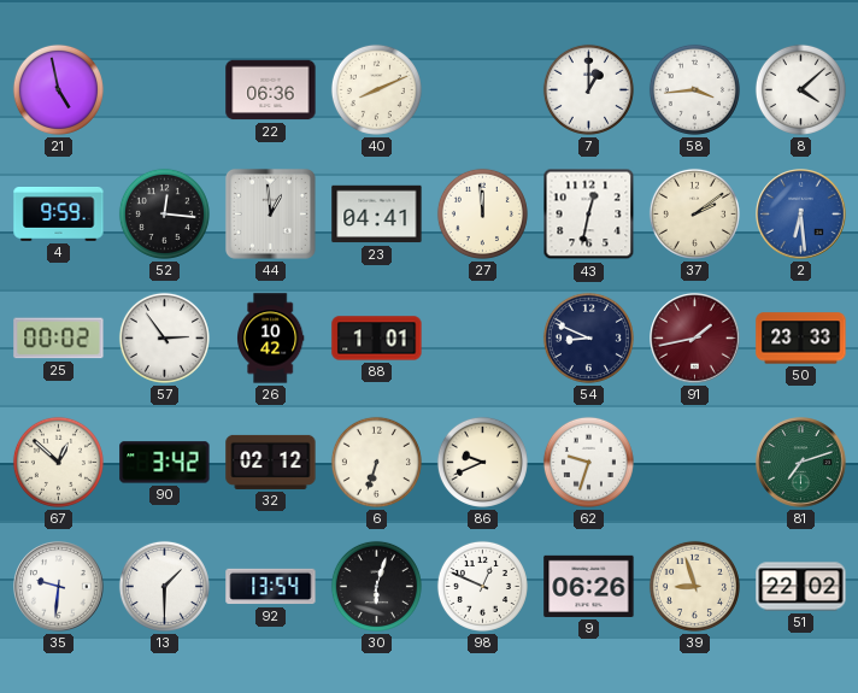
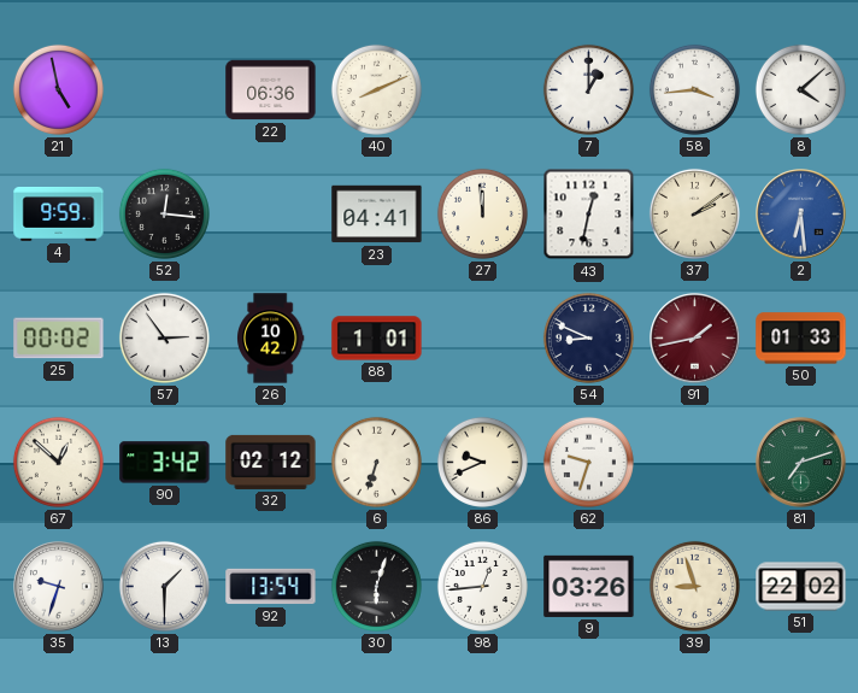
44: 12:59 -> none
50: 23:33 -> 01:33
35: 9:31 -> 9:33
98: 12:49 -> 12:44
9: 06:26 -> 03:26
